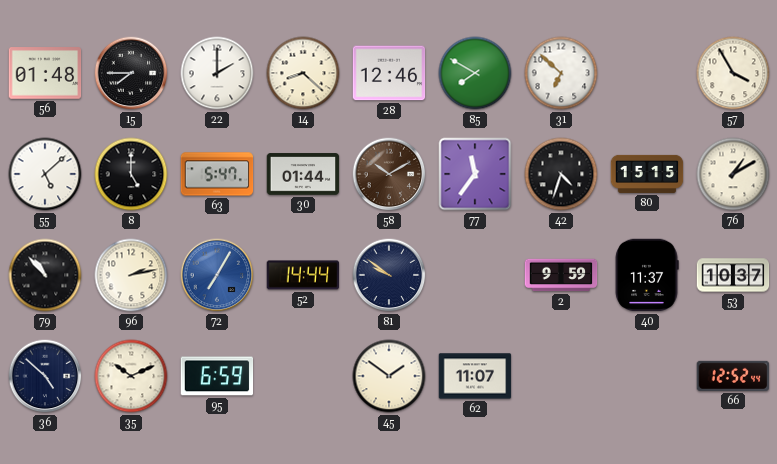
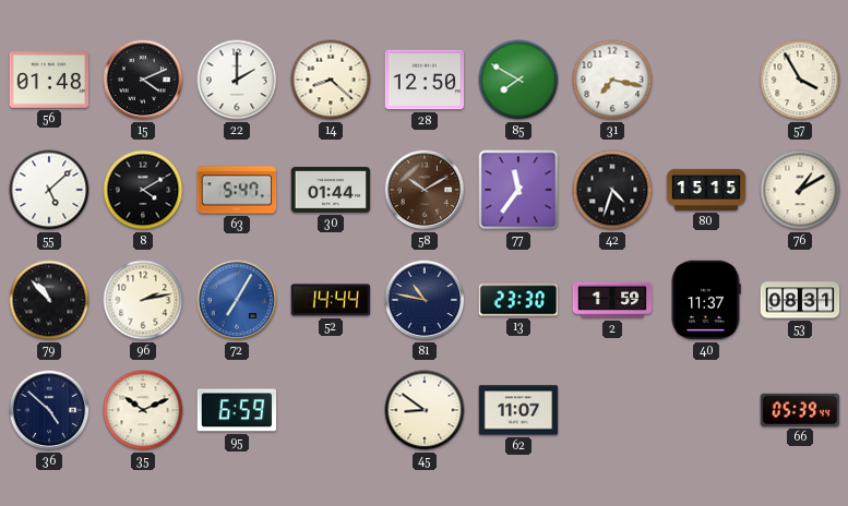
15: 7:45 -> 4:11
28: 12:46 -> 12:50
31: 6:52 -> 7:17
8: 5:00 -> 4:10
81: 9:51 -> 10:47
13: none -> 23:30
2: 9:59 -> 1:59
53: 10:37 -> 08:31
45: 1:51 -> 8:51
66: 12:52 -> 05:39
